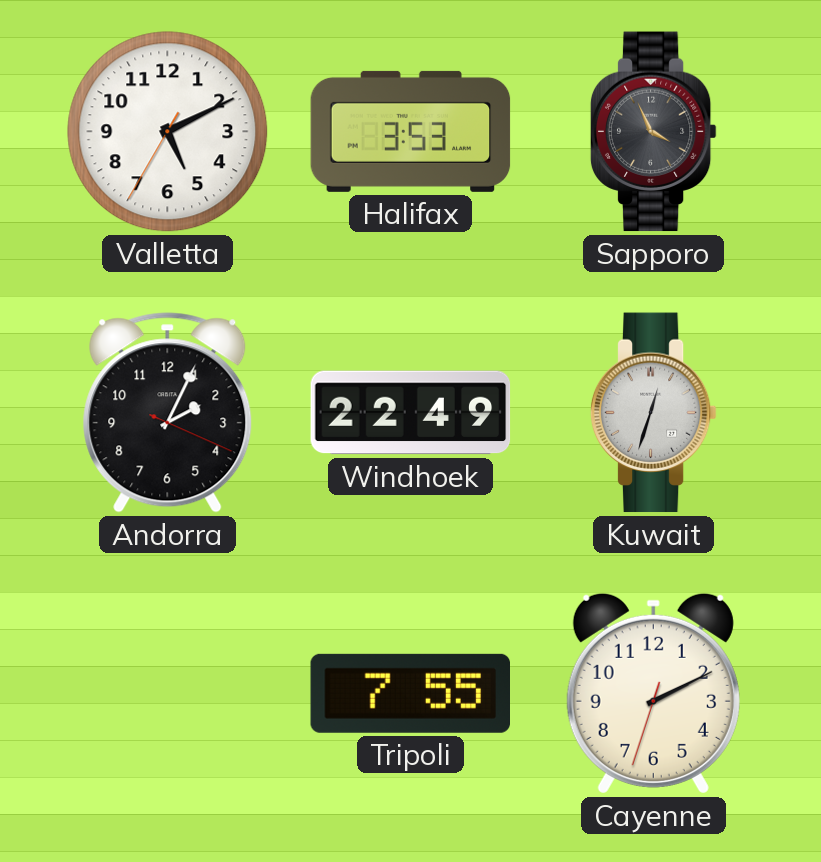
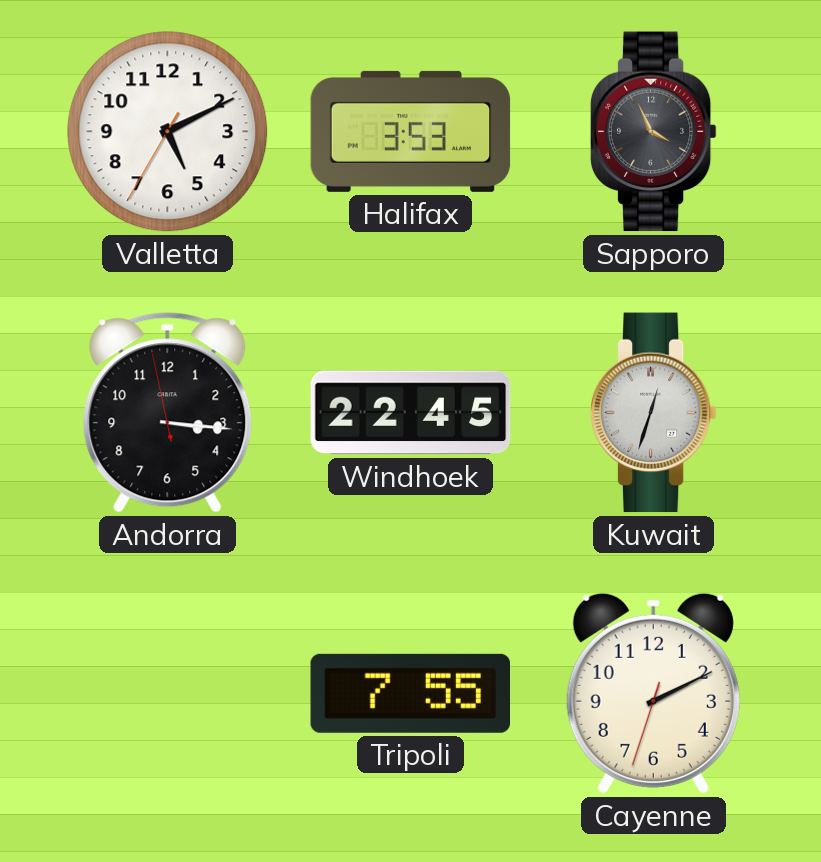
Andorra: 2:04 -> 3:15
Windhoek: 22:49 -> 22:45
